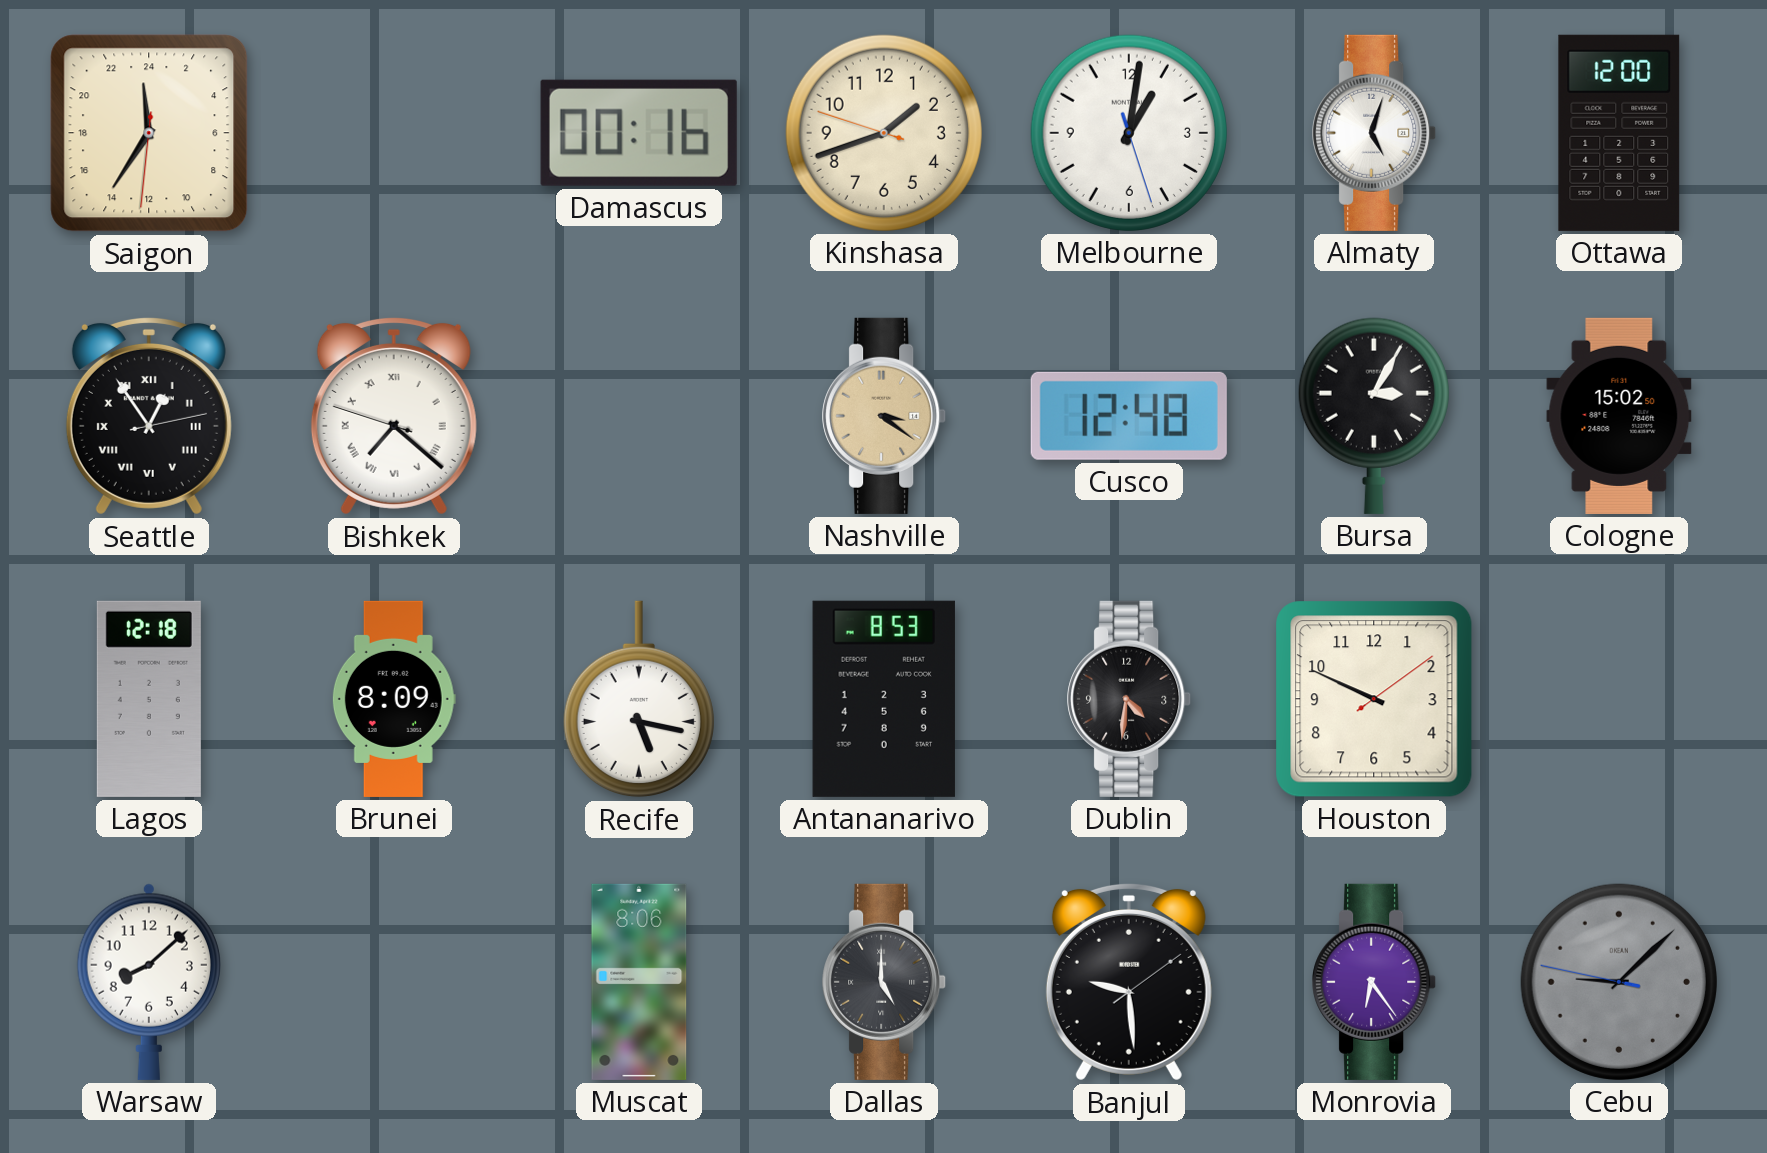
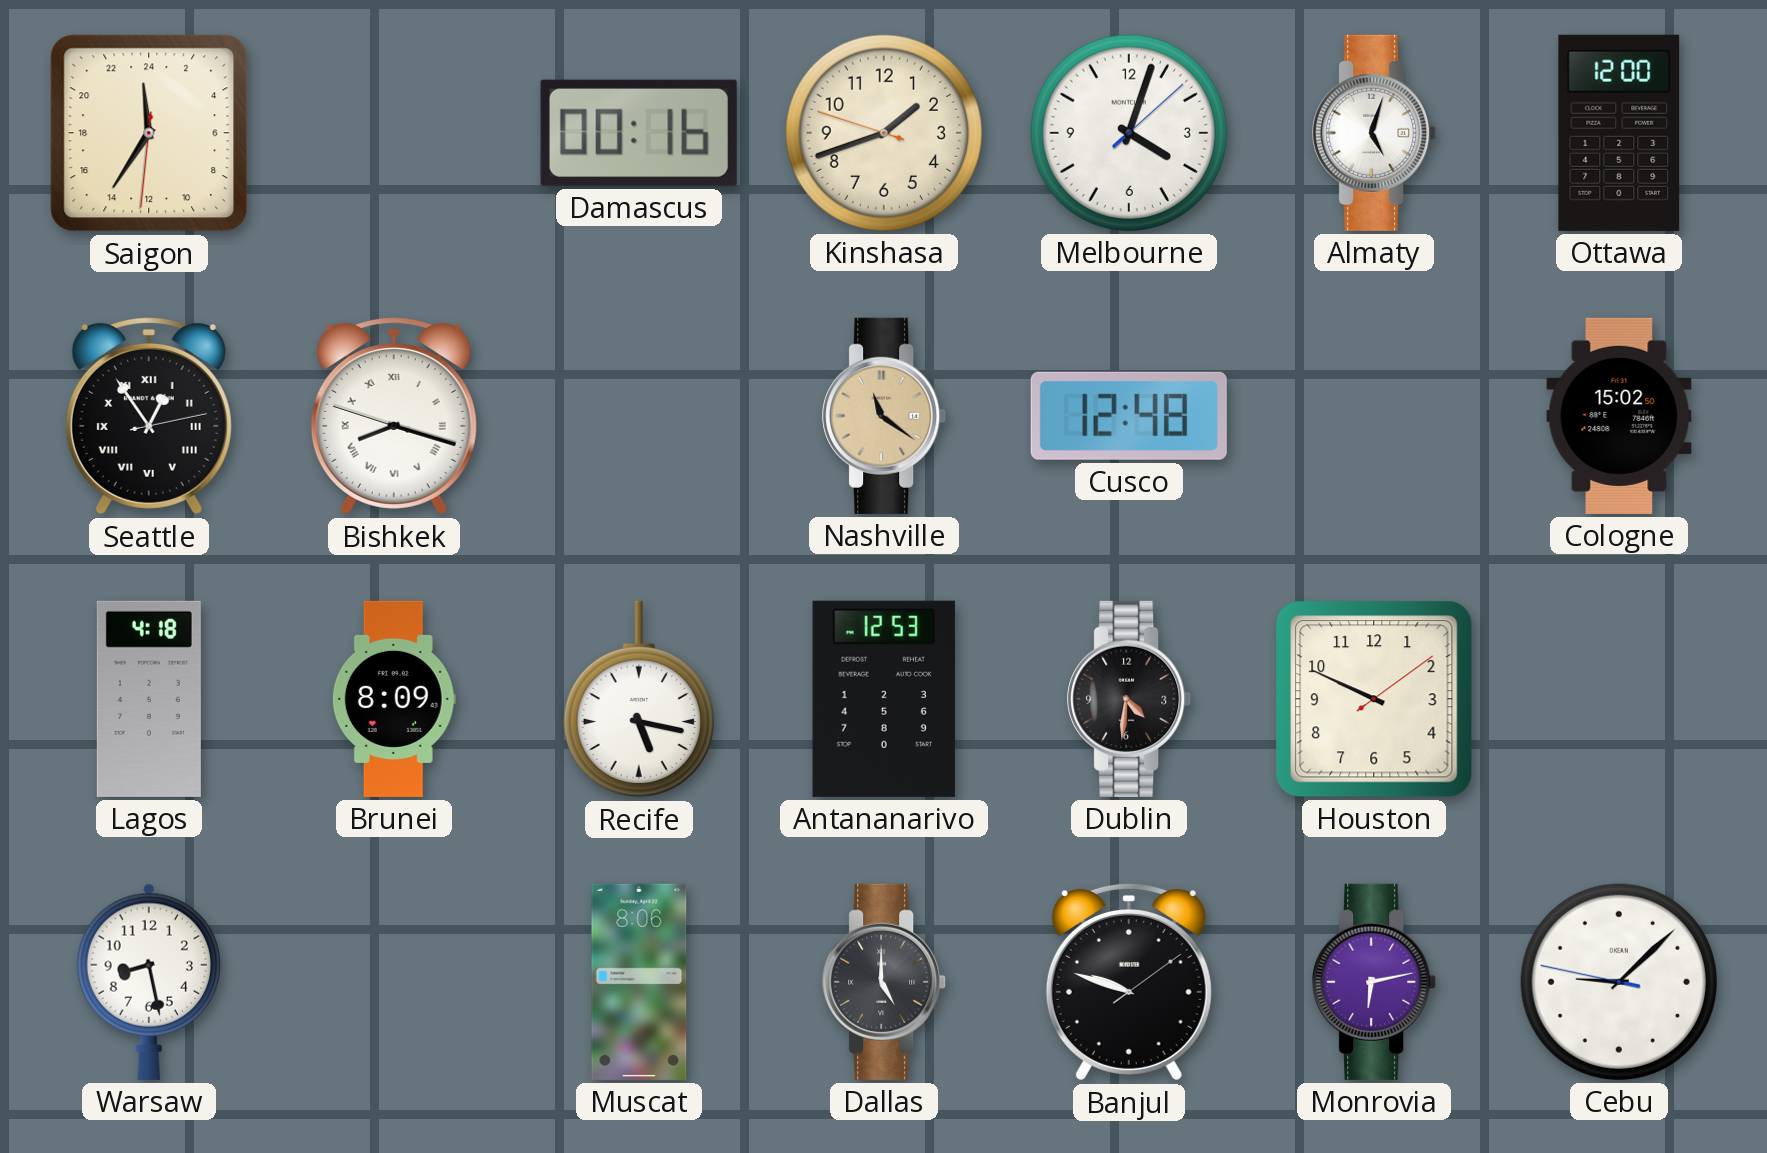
Melbourne: 1:01 -> 4:03
Bishkek: 7:21 -> 8:17
Nashville: 3:21 -> 11:21
Bursa: 3:05 -> none
Lagos: 12:18 -> 4:18
Antananarivo: 8:53 -> 12:53
Warsaw: 8:08 -> 8:28
Banjul: 9:29 -> 9:48
Monrovia: 6:24 -> 6:13
Cebu dial: grey -> white
